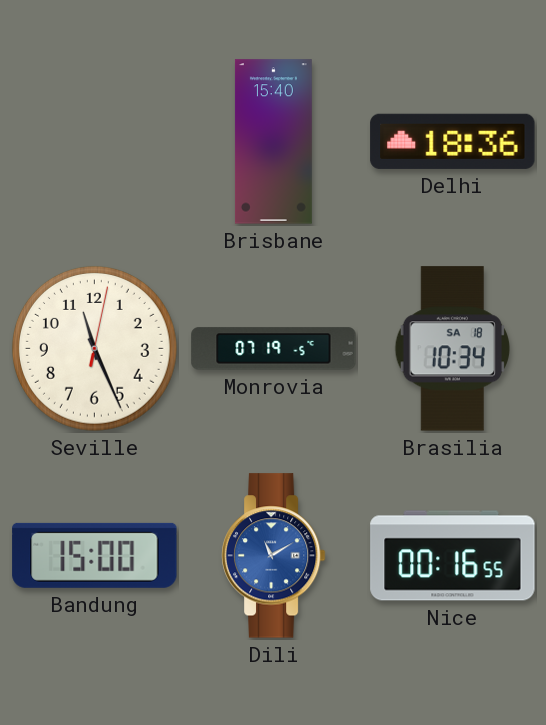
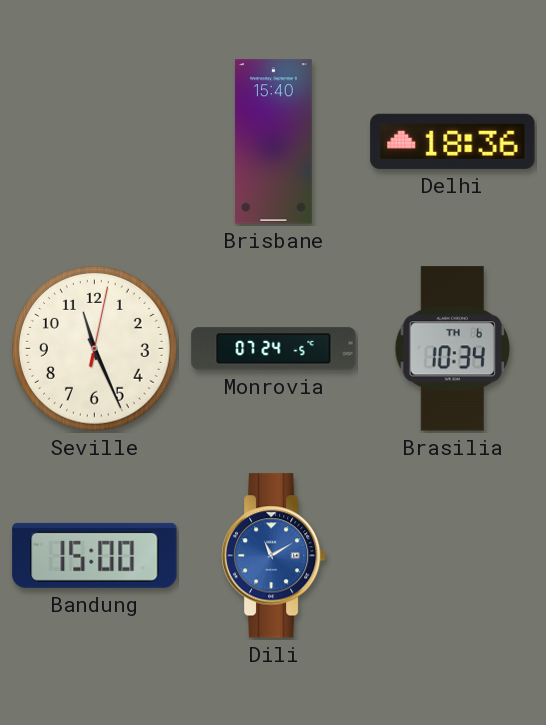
Monrovia: 07:19 -> 07:24
Brasilia date: SA 18 -> TH 6
Nice: 00:16 -> none
